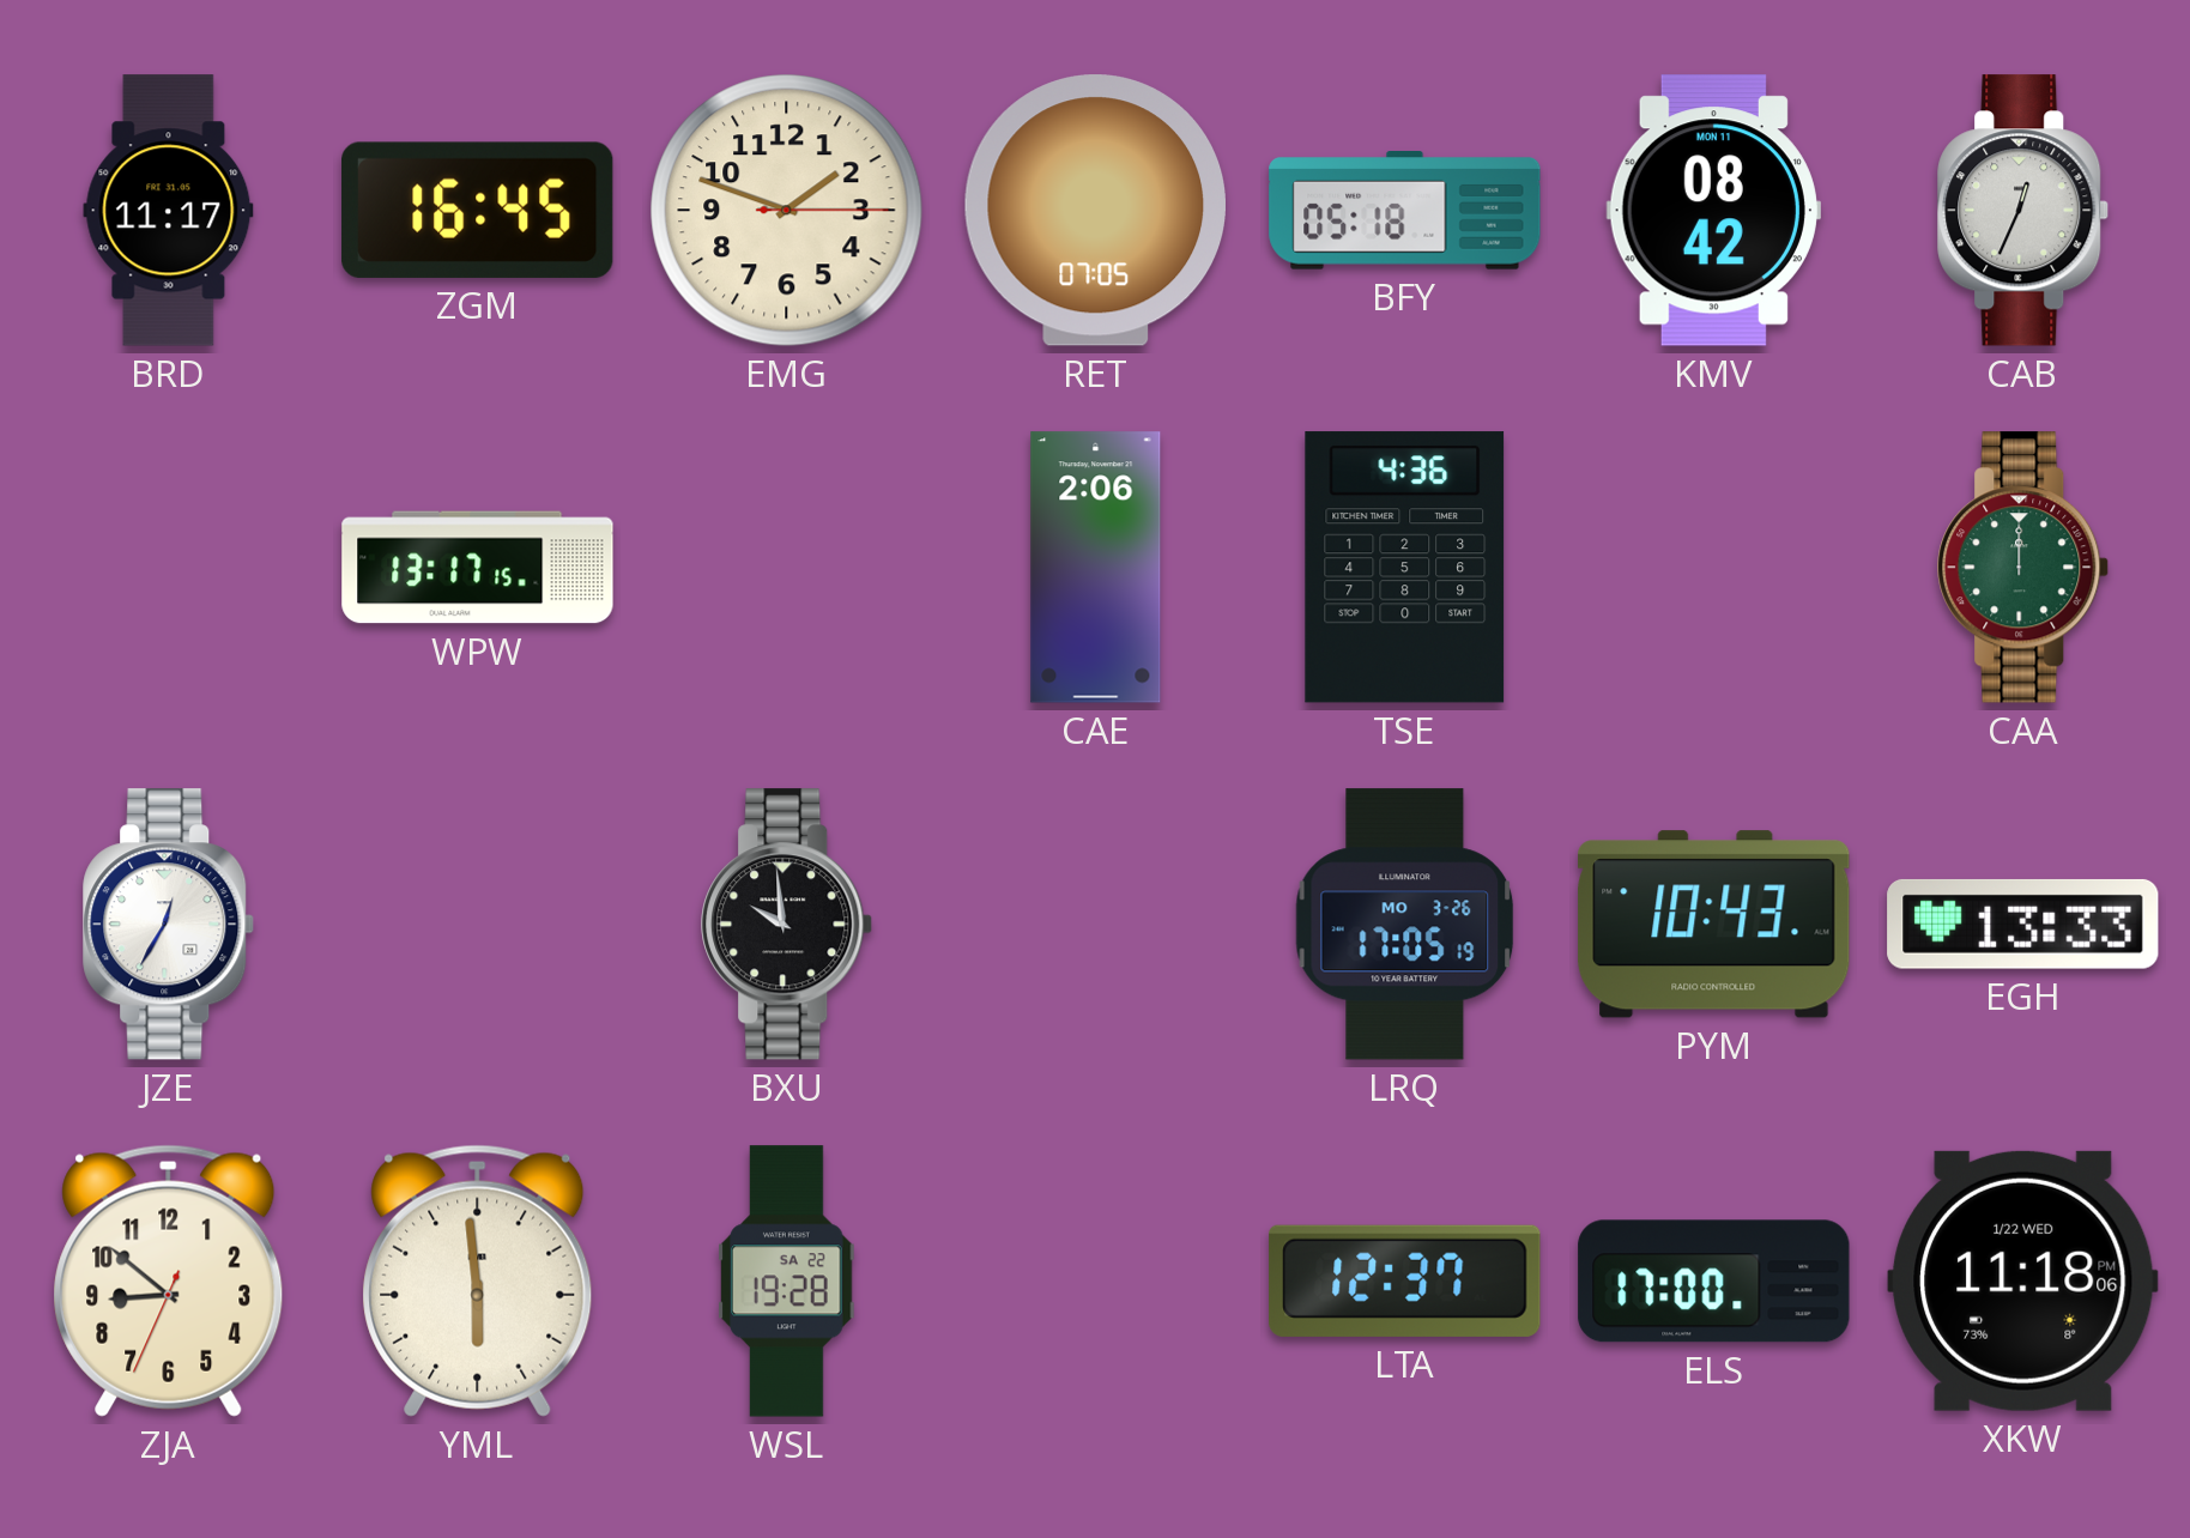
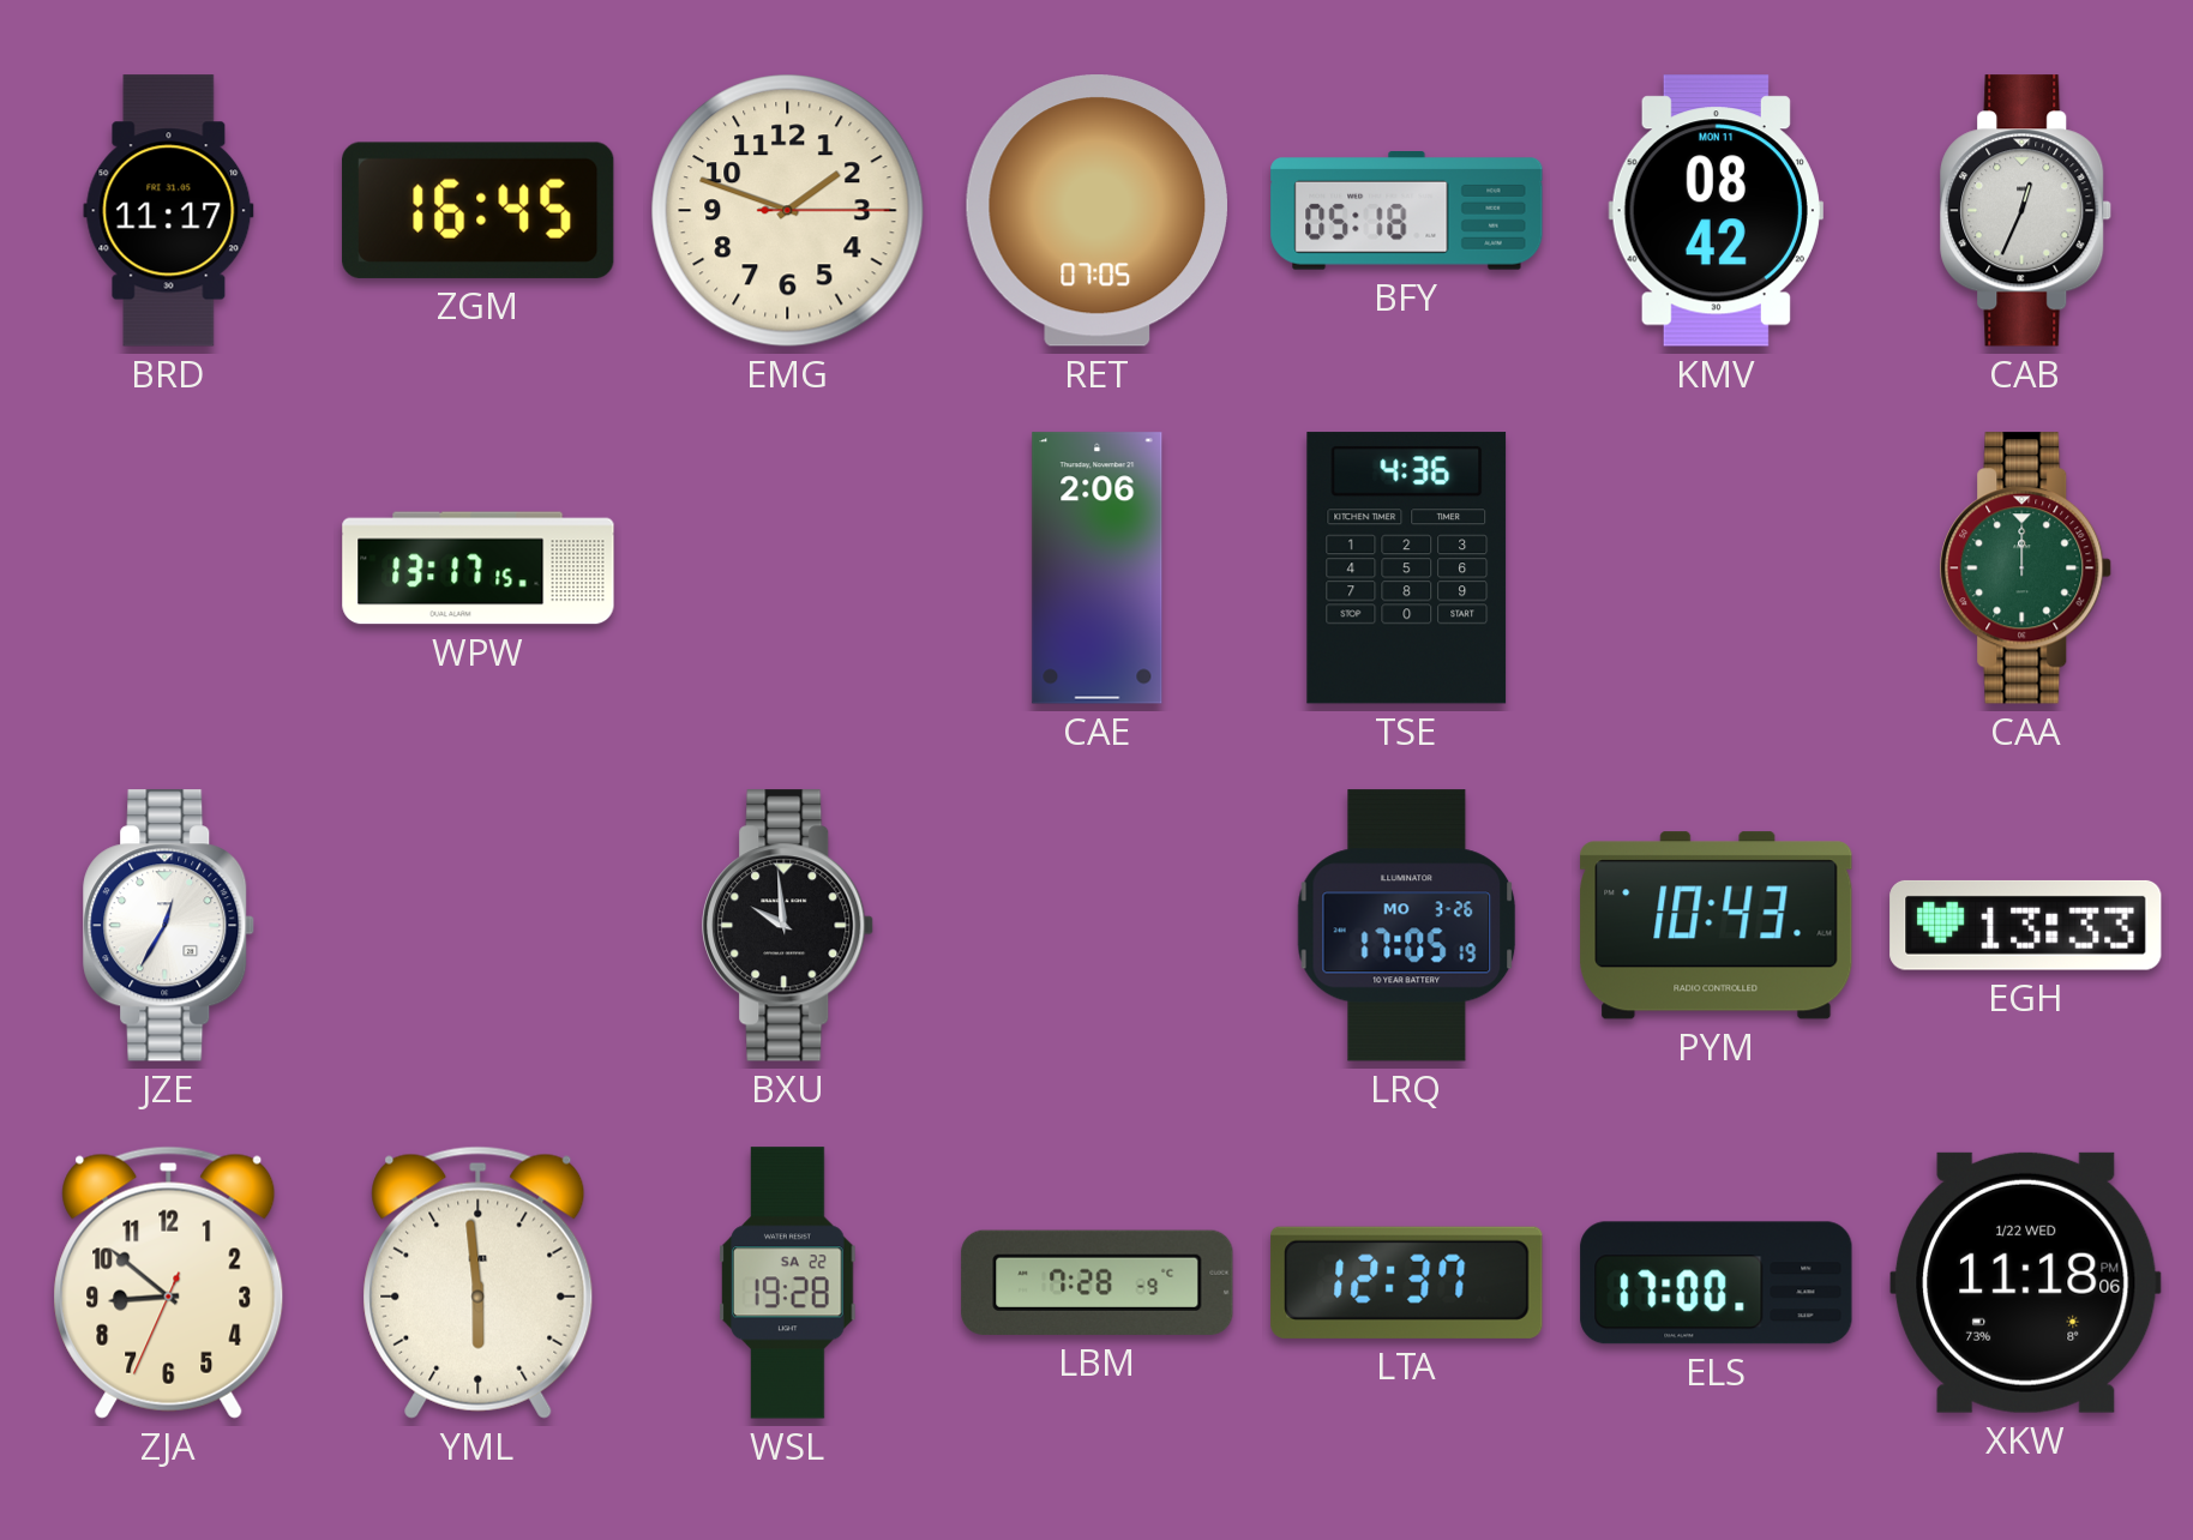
LBM: none -> 7:28
